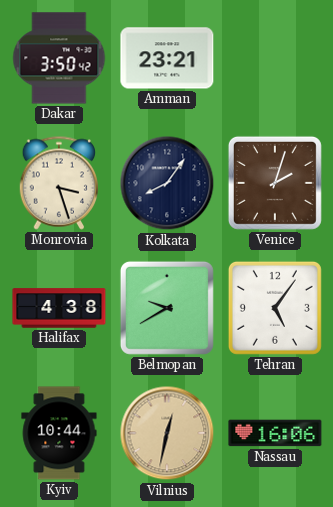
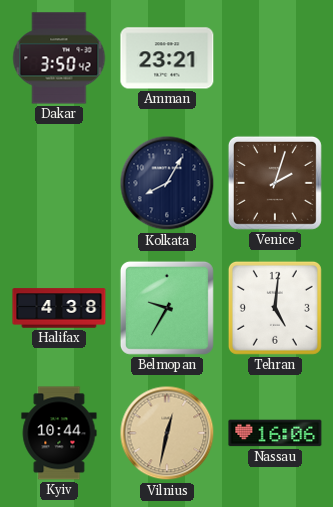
Monrovia: 3:27 -> none
Kolkata: 8:06 -> 8:05
Belmopan: 9:40 -> 9:35
Tehran: 5:06 -> 5:01
